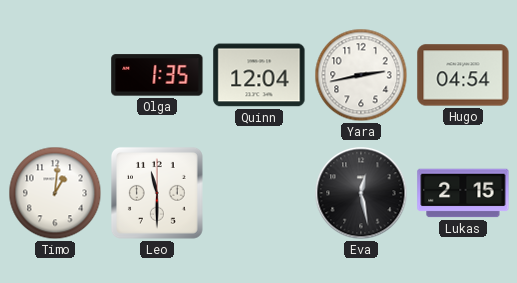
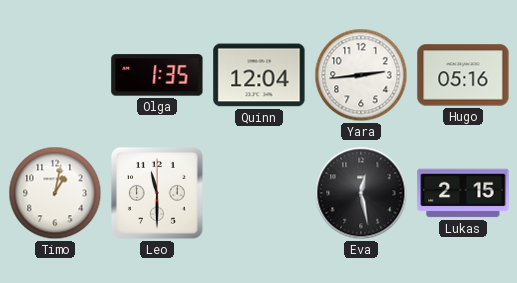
Yara: 2:43 -> 2:44
Hugo: 04:54 -> 05:16
Timo: 1:01 -> 1:02
